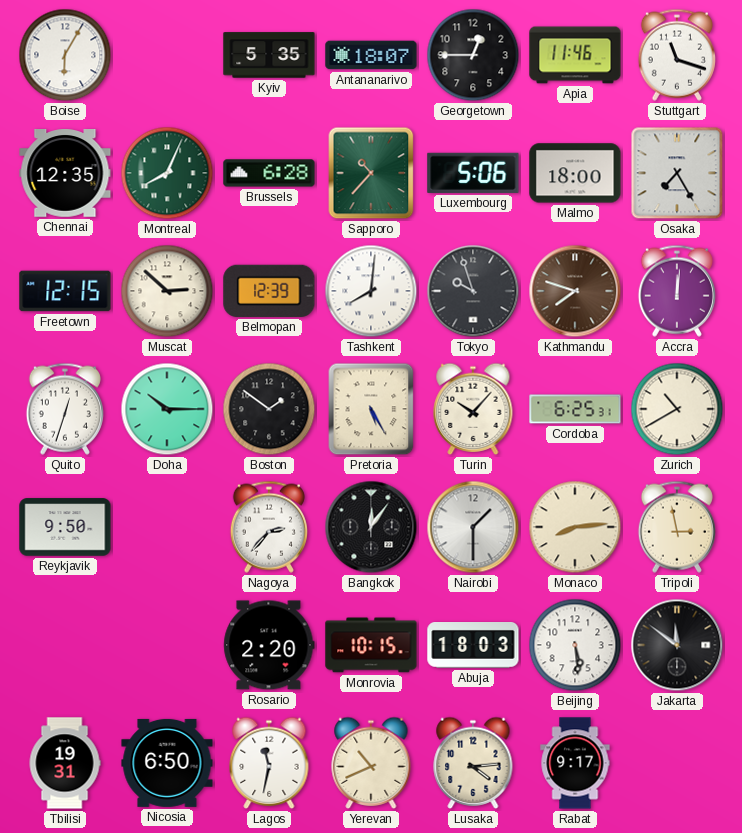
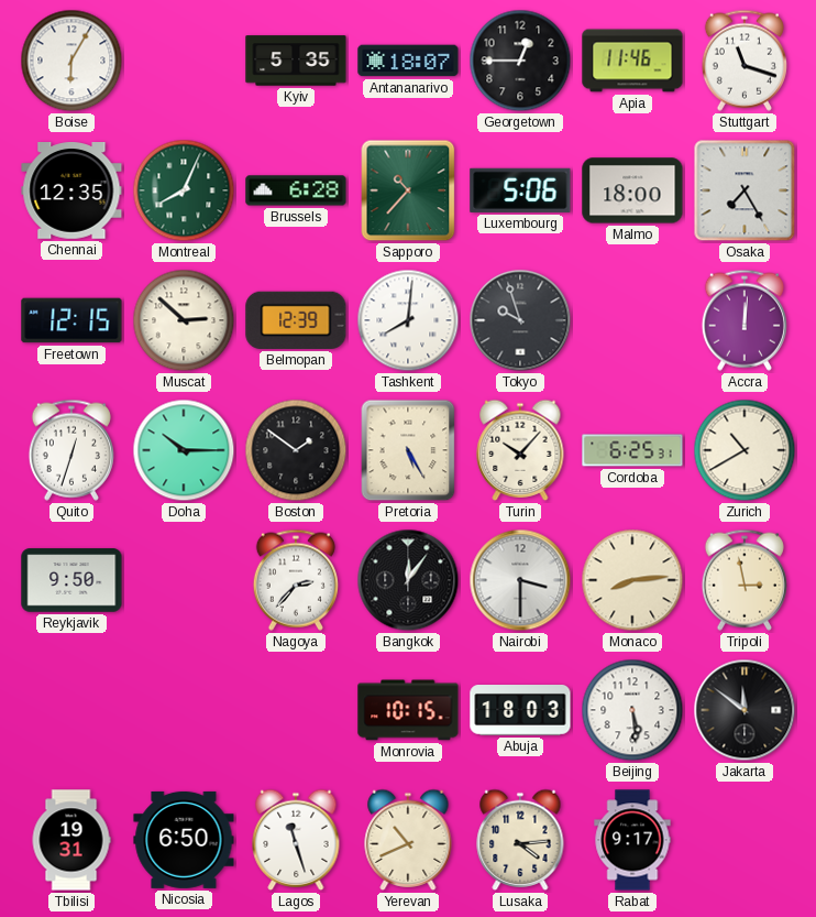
Kathmandu: 7:48 -> none
Nairobi: 1:30 -> 3:30
Rosario: 2:20 -> none
Lagos: 11:32 -> 11:27
